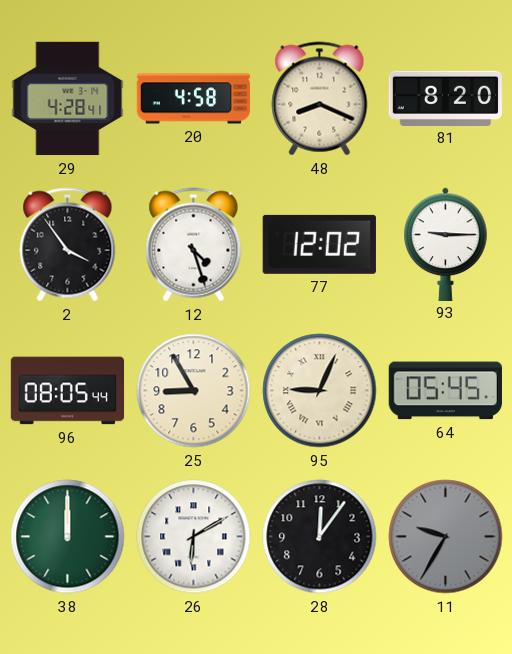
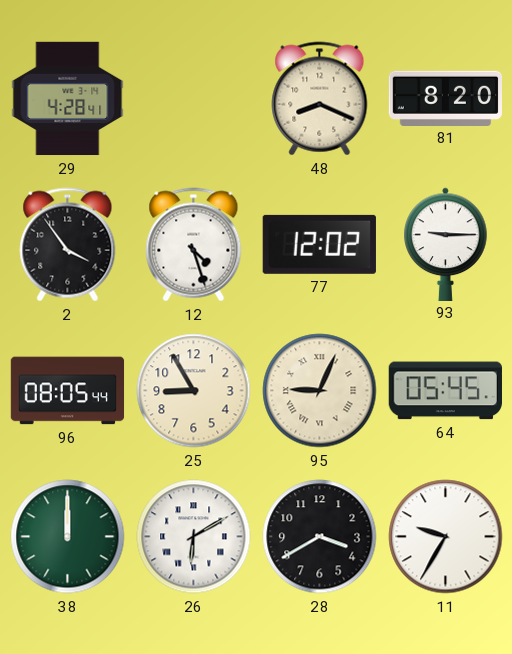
20: 4:58 -> none
28: 12:06 -> 3:40
11 dial: grey -> white
